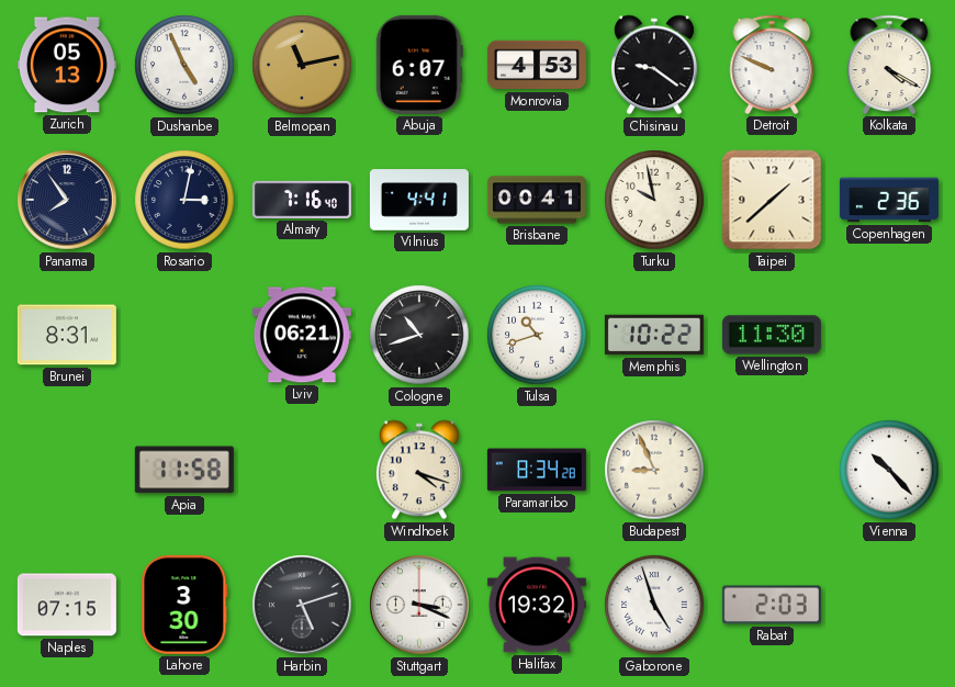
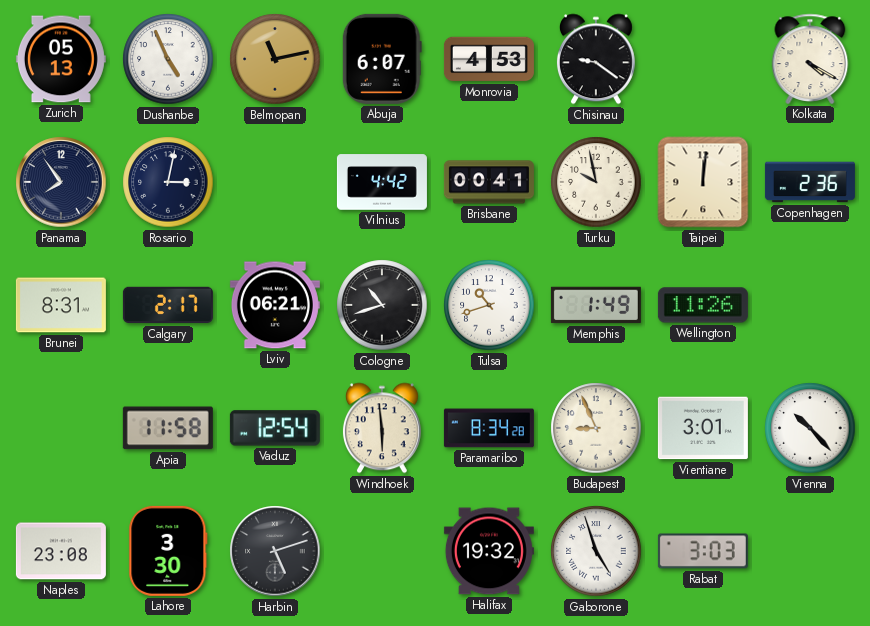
Detroit: 9:49 -> none
Almaty: 7:16 -> none
Vilnius: 4:41 -> 4:42
Taipei: 1:38 -> 12:01
Calgary: none -> 2:17
Memphis: 10:22 -> 1:49
Wellington: 11:30 -> 11:26
Vaduz: none -> 12:54
Windhoek: 4:18 -> 5:59
Vientiane: none -> 3:01
Naples: 07:15 -> 23:08
Stuttgart: 3:19 -> none
Rabat: 2:03 -> 3:03
